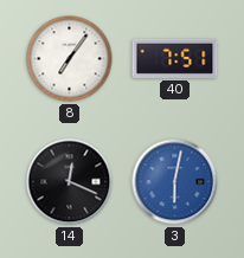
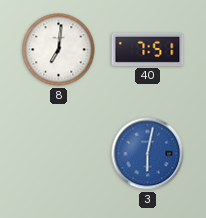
8: 7:06 -> 7:01
14: 12:19 -> none
